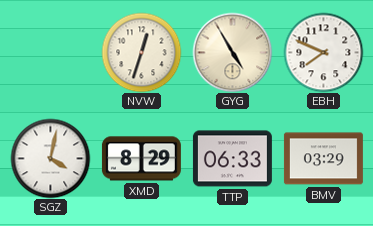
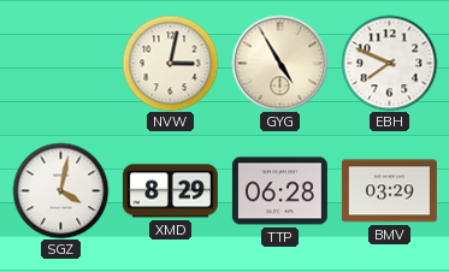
NVW: 12:33 -> 3:02
TTP: 06:33 -> 06:28
